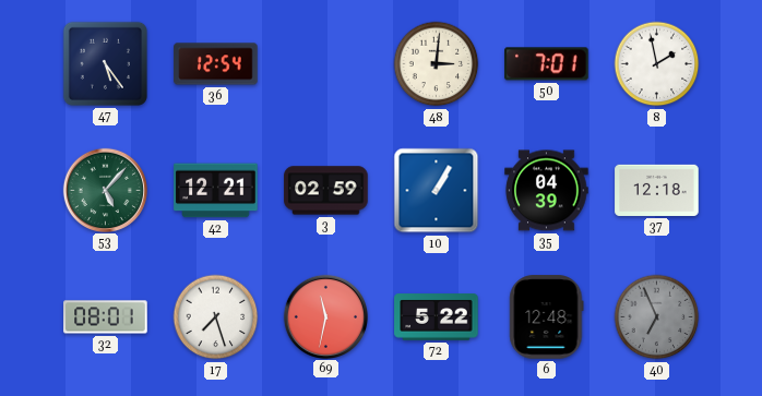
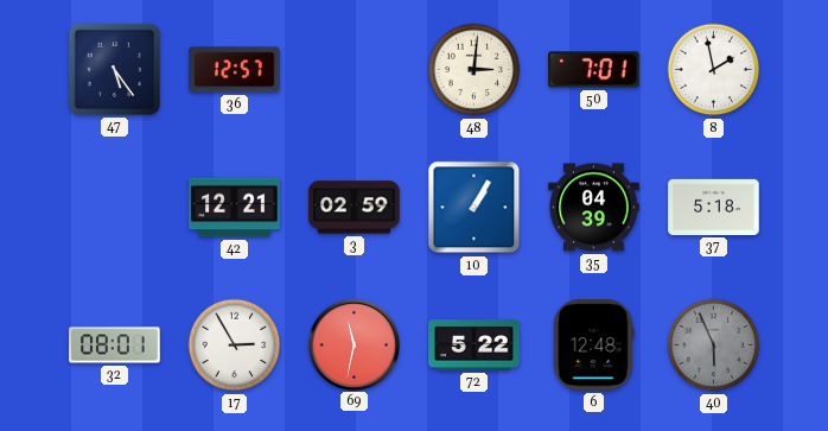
36: 12:54 -> 12:57
53: 5:07 -> none
37: 12:18 -> 5:18
17: 7:27 -> 2:55
40: 6:56 -> 5:56
